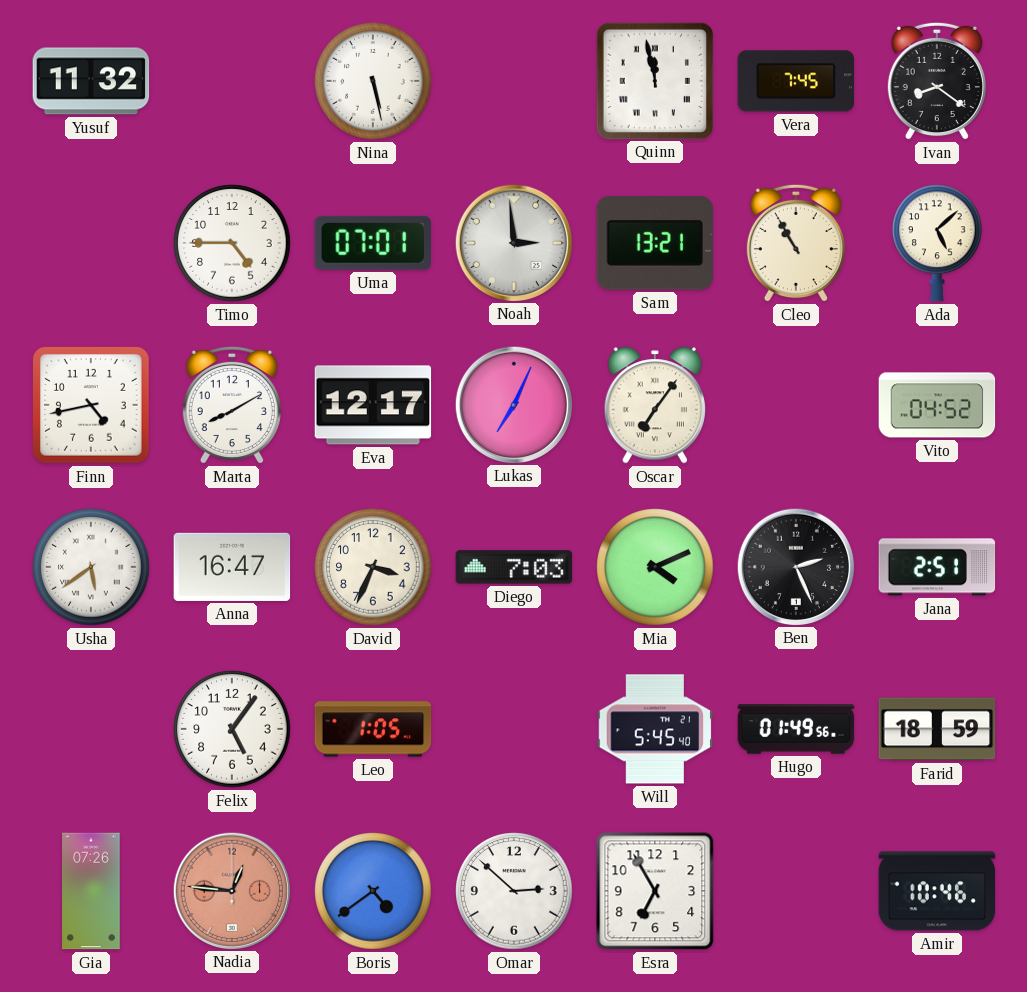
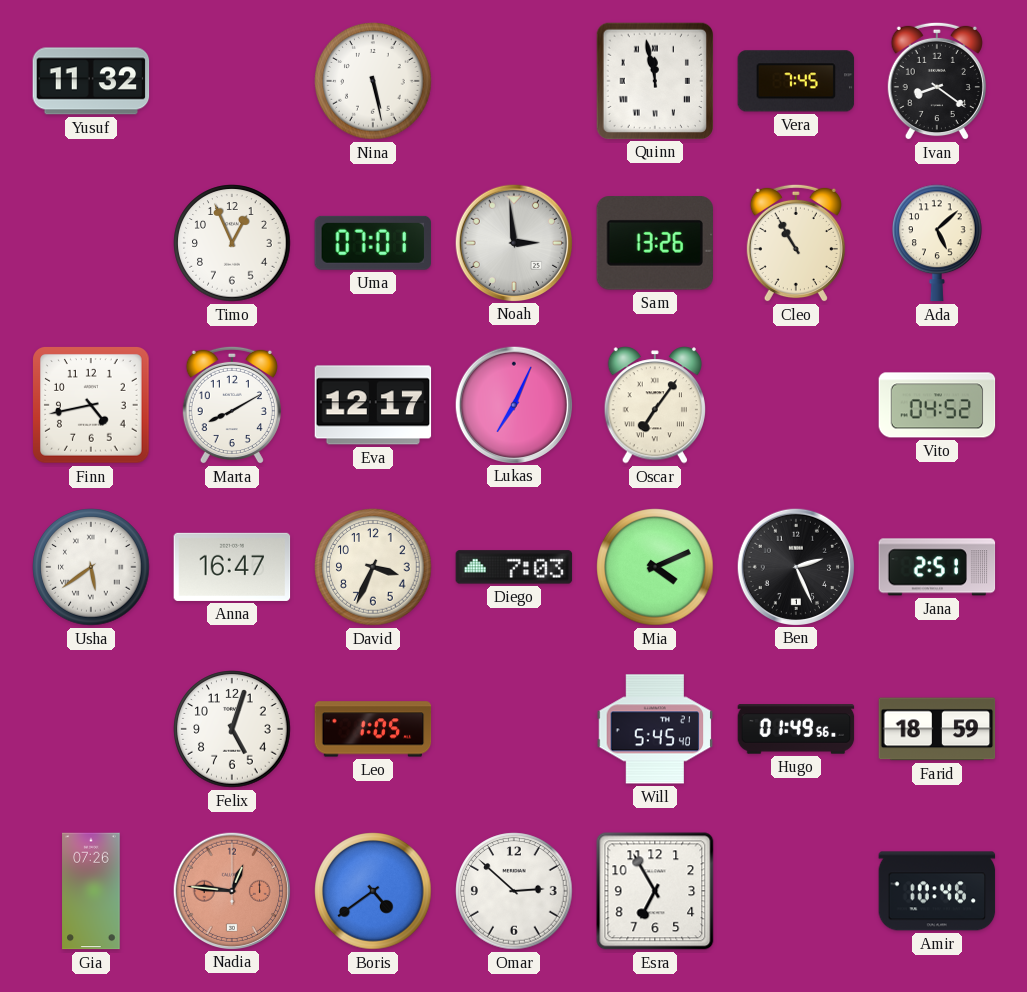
Timo: 4:45 -> 12:56
Sam: 13:21 -> 13:26
Felix: 5:06 -> 5:03
